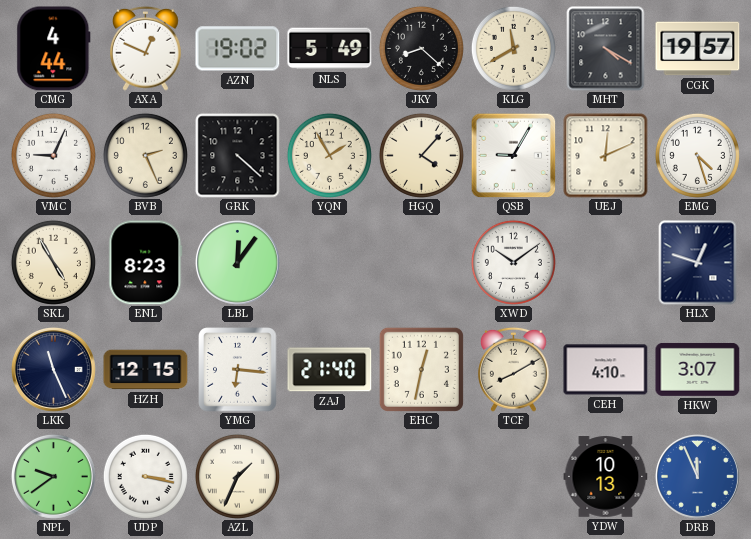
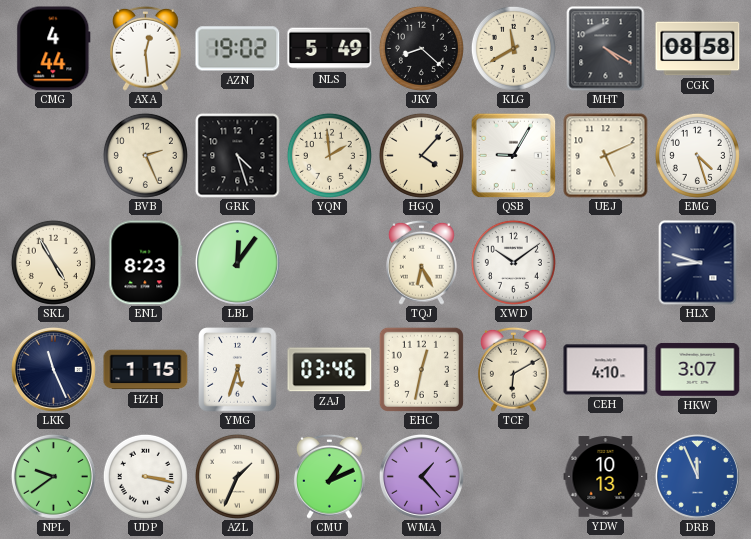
AXA: 12:49 -> 12:29
CGK: 19:57 -> 08:58
VMC: 9:04 -> none
GRK: 4:22 -> 4:27
YQN: 1:55 -> 1:59
UEJ: 12:11 -> 5:11
TQJ: none -> 6:25
HLX: 12:48 -> 8:48
HZH: 12:15 -> 1:15
YMG: 6:16 -> 5:33
ZAJ: 21:40 -> 03:46
TCF: 8:10 -> 6:10
CMU: none -> 1:11
WMA: none -> 1:23
